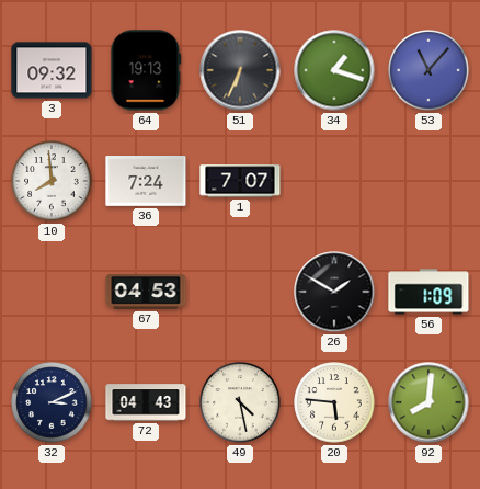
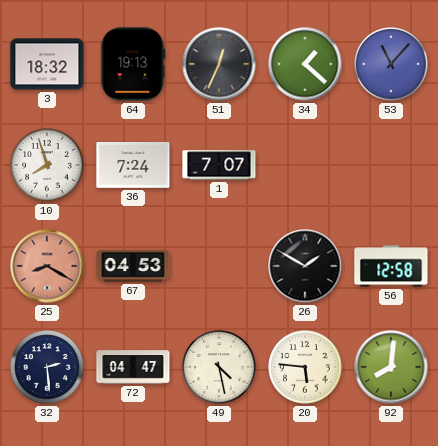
3: 09:32 -> 18:32
51: 6:34 -> 12:34
34: 1:18 -> 1:22
10: 7:59 -> 7:57
25: none -> 8:20
56: 1:09 -> 12:58
32: 3:11 -> 2:29
72: 04:43 -> 04:47
